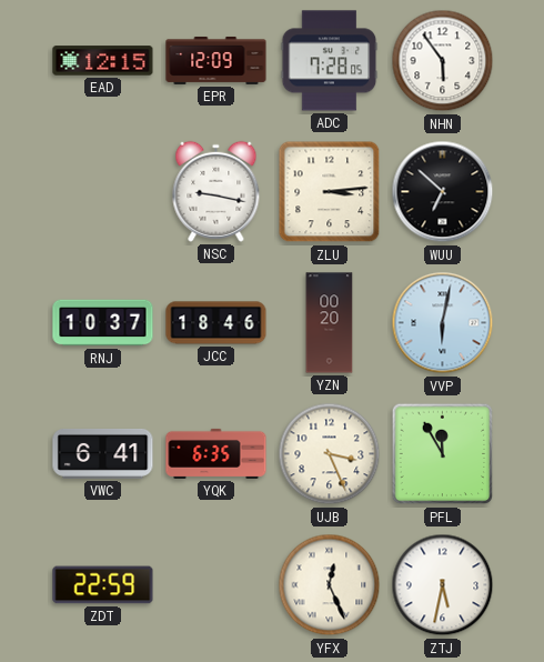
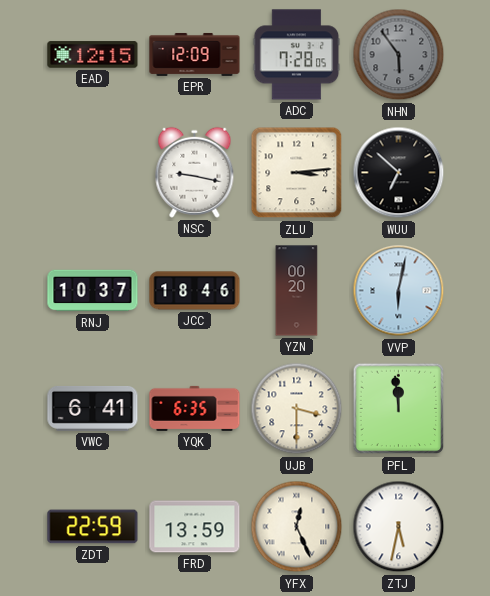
NHN dial: white -> grey
UJB: 3:26 -> 3:30
PFL: 11:55 -> 11:59
FRD: none -> 13:59
